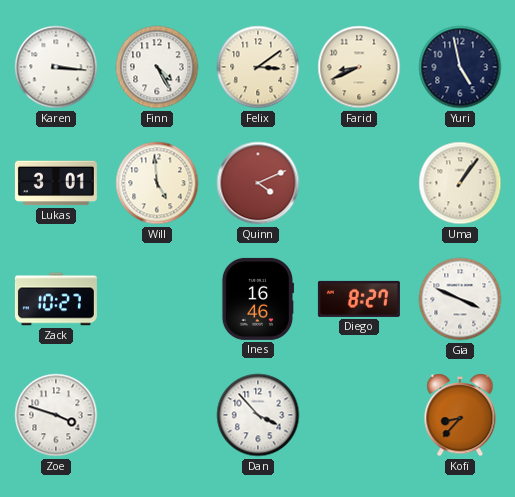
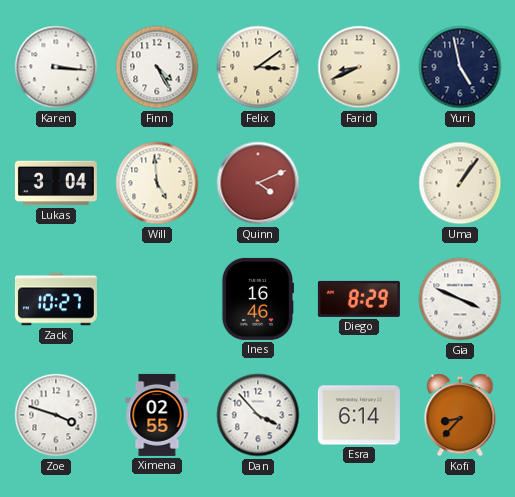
Lukas: 3:01 -> 3:04
Diego: 8:27 -> 8:29
Ximena: none -> 02:55
Esra: none -> 6:14
